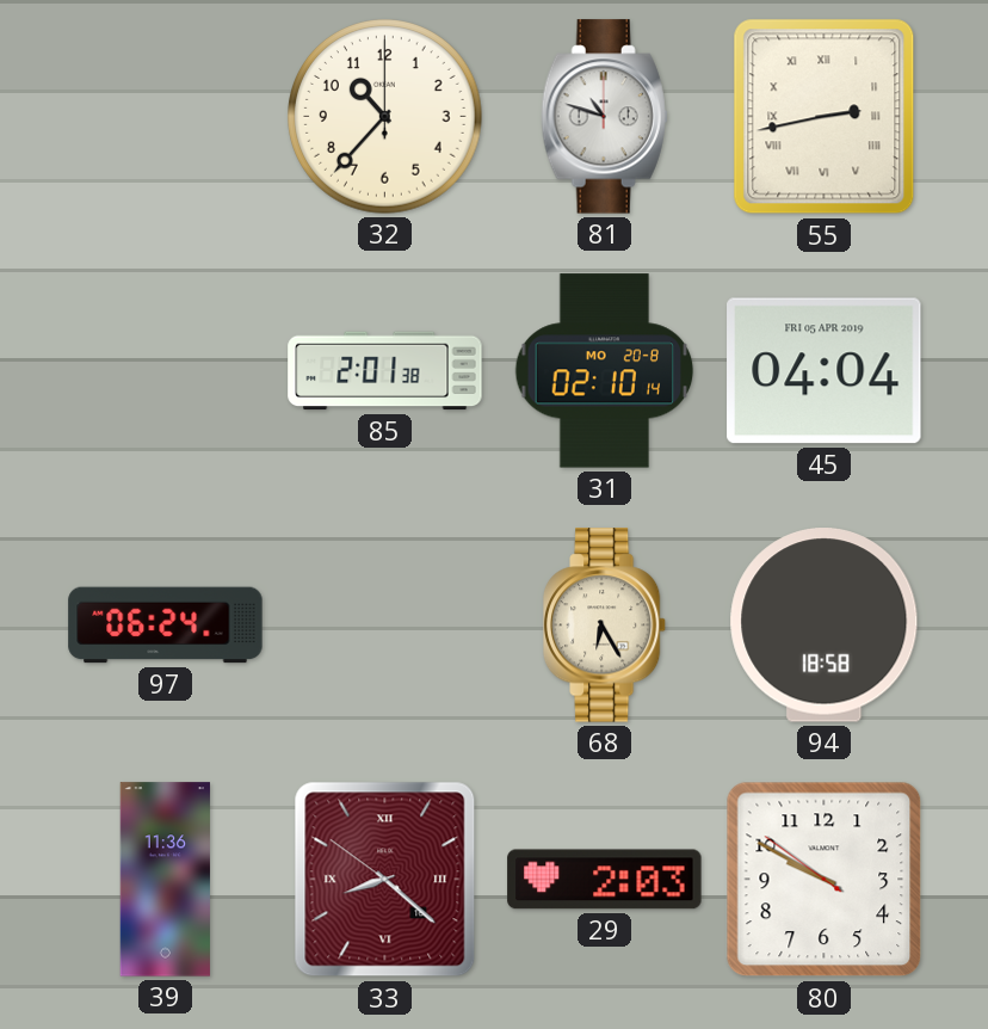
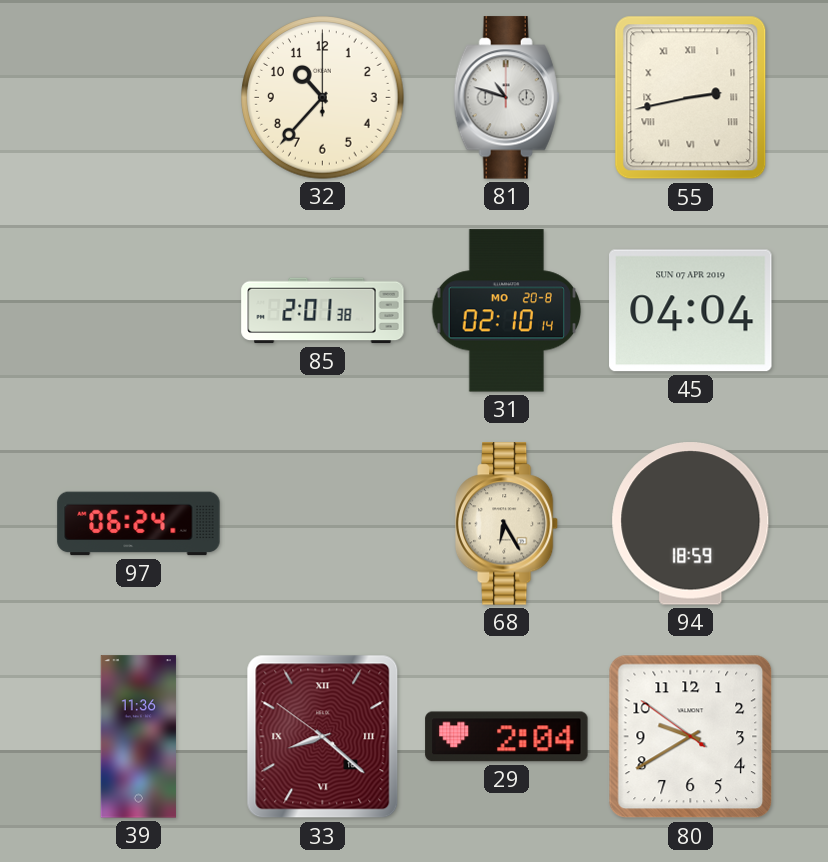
45 date: FRI 05 APR 2019 -> SUN 07 APR 2019
94: 18:58 -> 18:59
29: 2:03 -> 2:04
80: 9:49 -> 9:39
